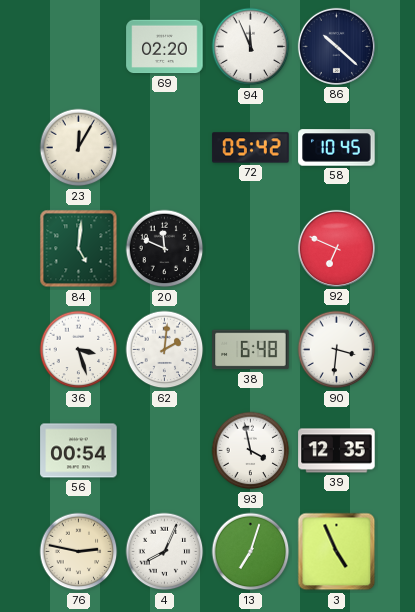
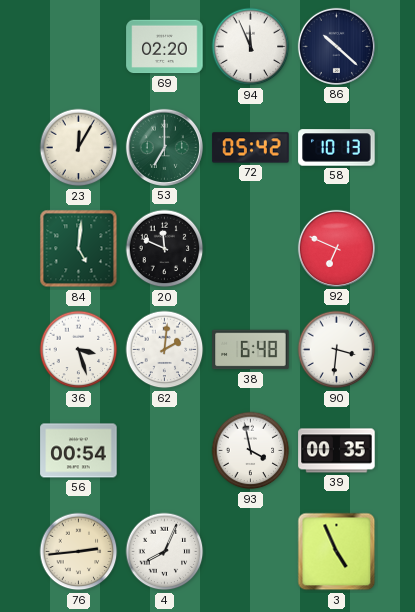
53: none -> 7:00
58: 10:45 -> 10:13
39: 12:35 -> 00:35
76: 2:47 -> 2:44
13: 7:03 -> none
